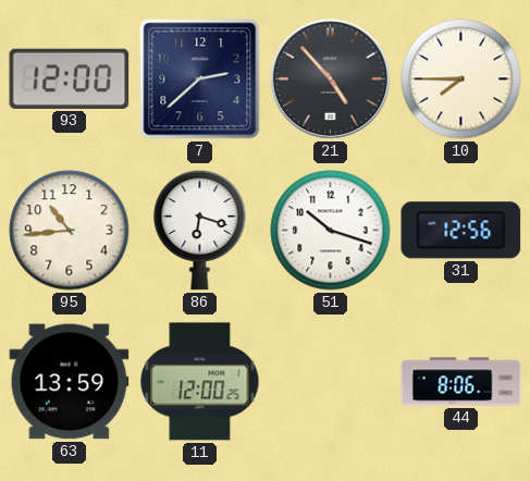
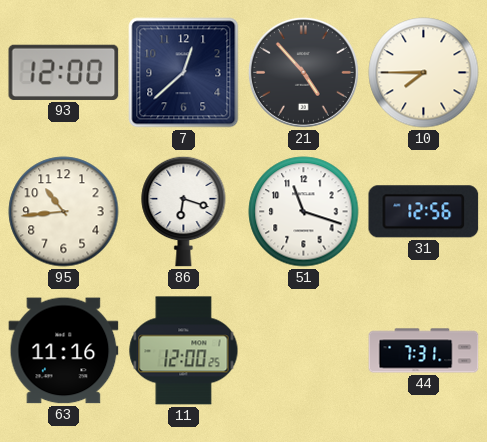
7: 2:38 -> 12:38
51: 10:18 -> 11:18
63: 13:59 -> 11:16
44: 8:06 -> 7:31
